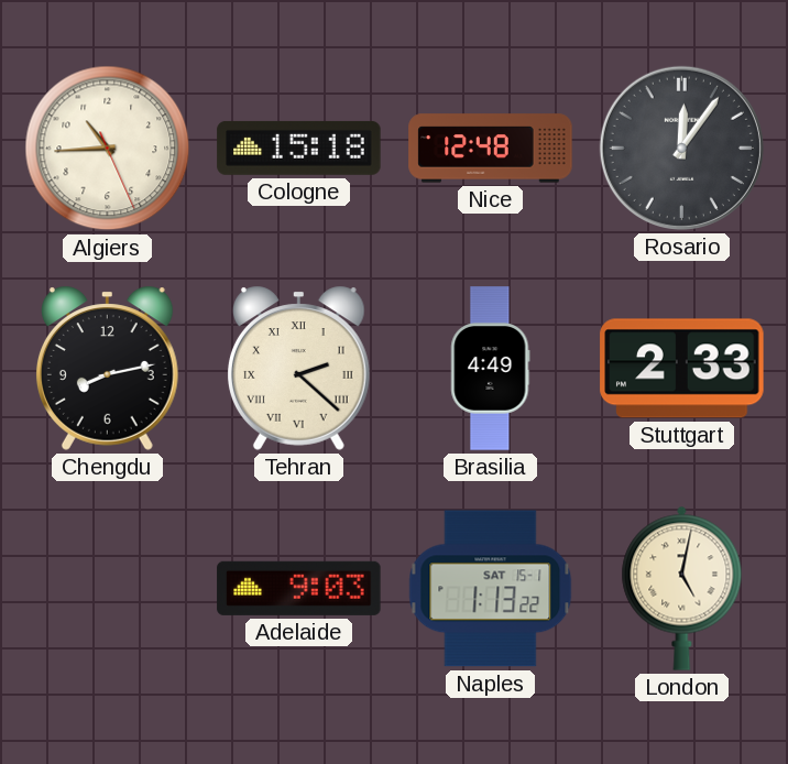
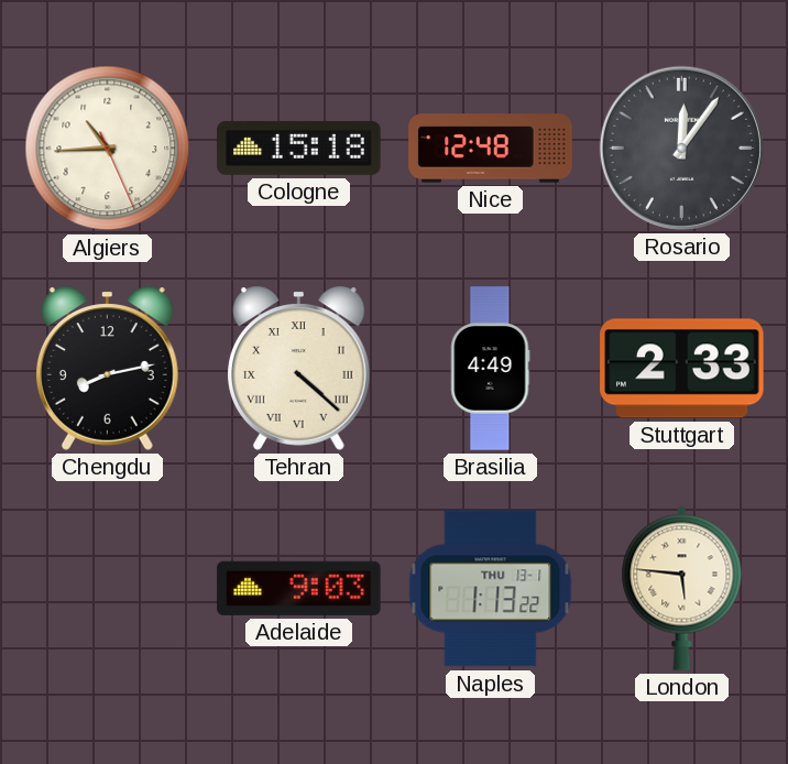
Tehran: 2:22 -> 4:22
Naples date: SAT 15-1 -> THU 13-1
London: 5:02 -> 5:46
